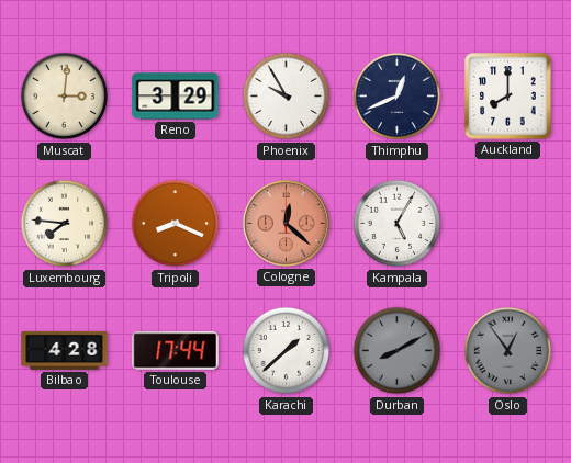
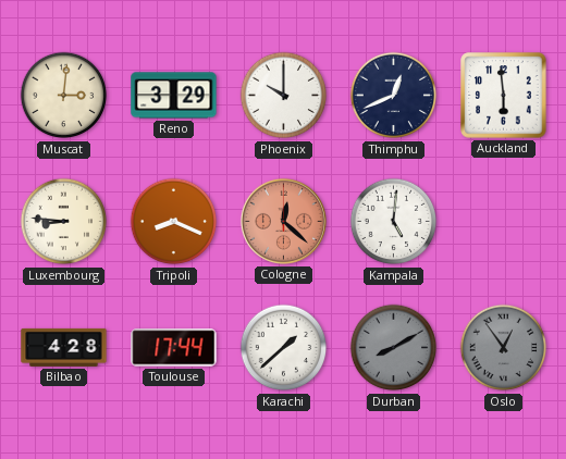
Phoenix: 9:55 -> 10:00
Auckland: 8:00 -> 5:59
Luxembourg: 7:46 -> 8:46
Kampala: 5:05 -> 5:01
